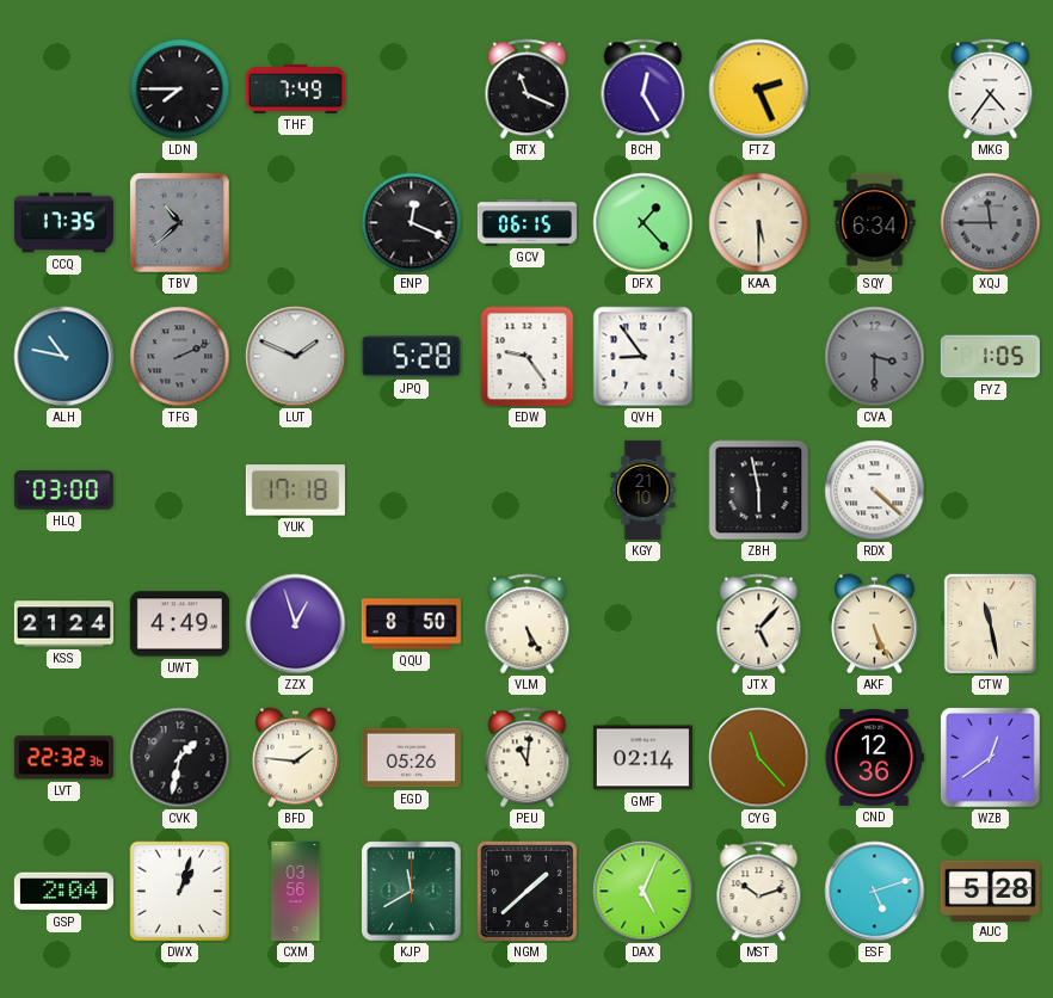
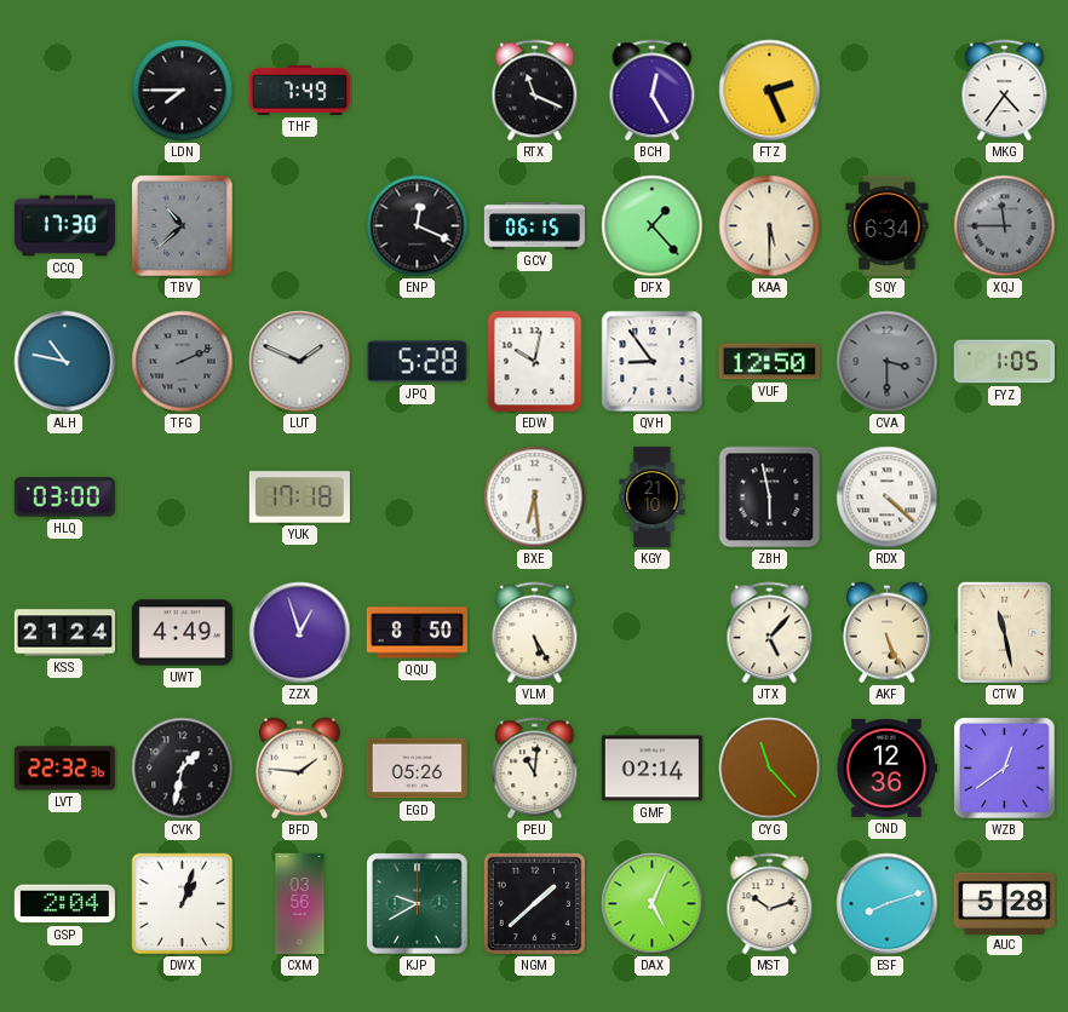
CCQ: 17:35 -> 17:30
EDW: 9:24 -> 10:02
VUF: none -> 12:50
BXE: none -> 6:29
KJP: 11:40 -> 9:40
ESF: 5:12 -> 8:12
